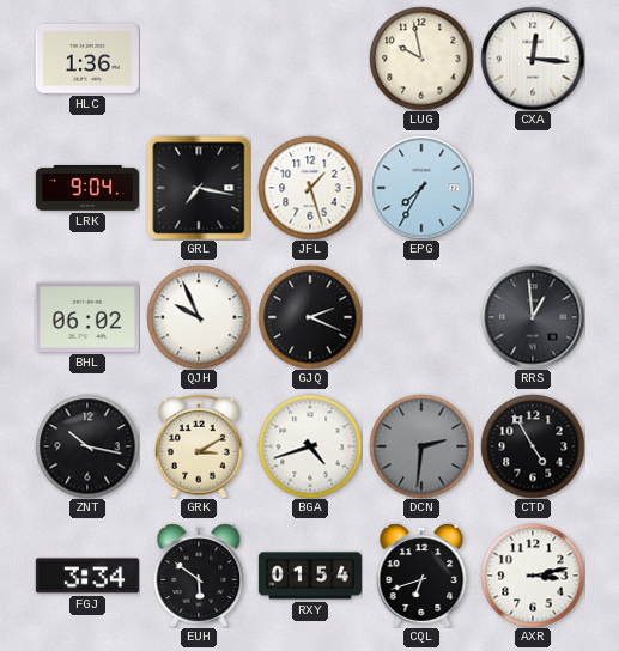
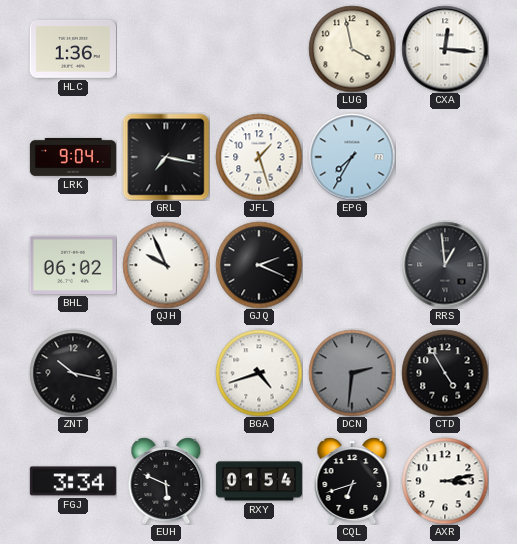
LUG: 9:58 -> 3:58
GRK: 3:10 -> none
EUH: 5:51 -> 5:49
